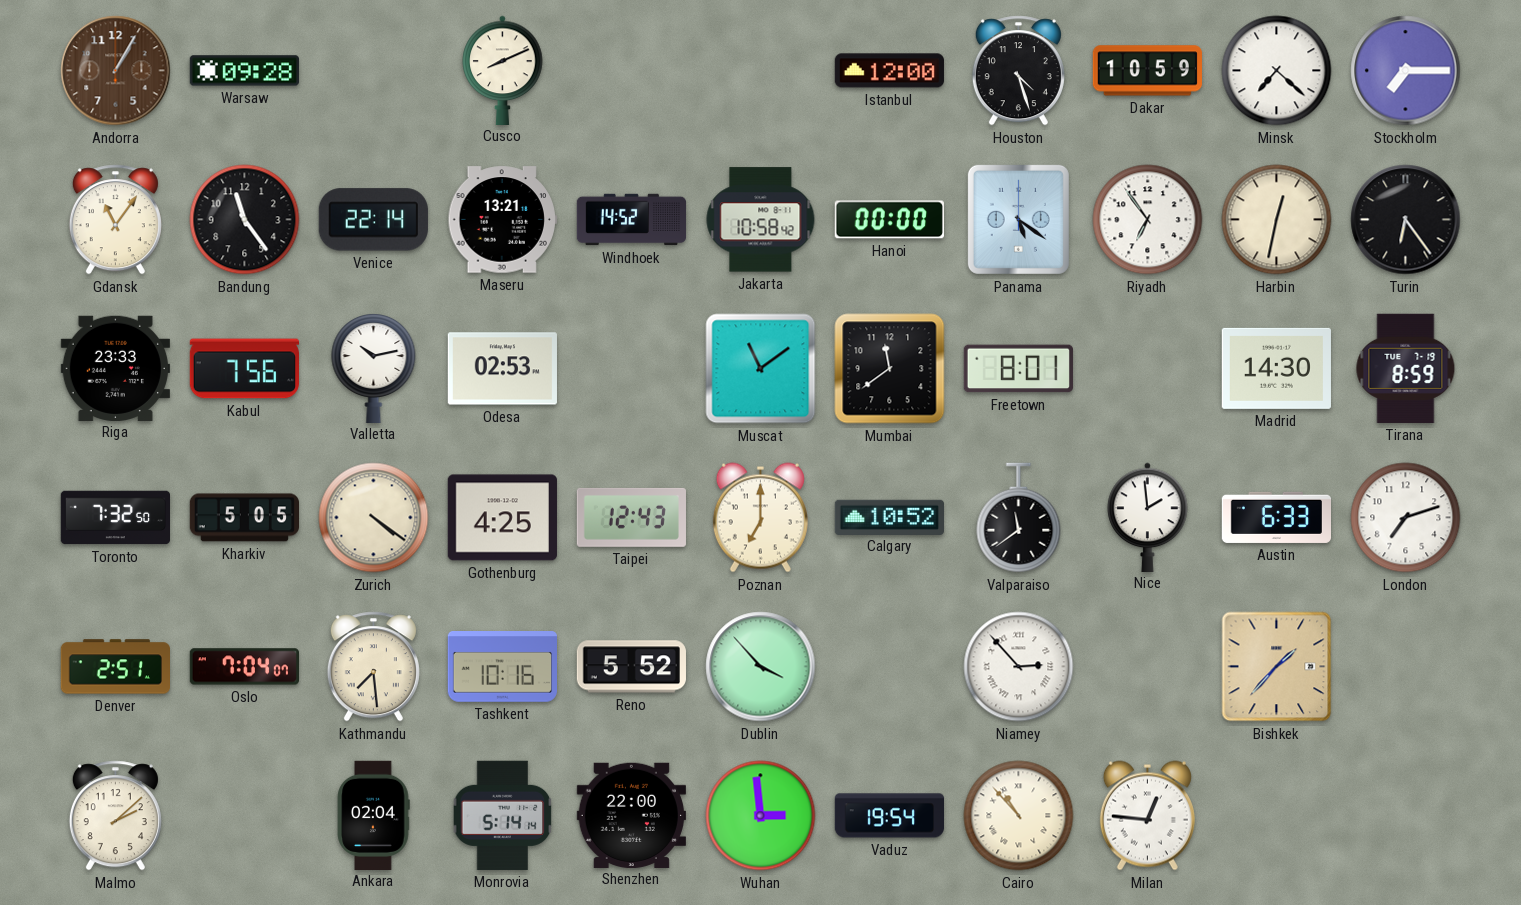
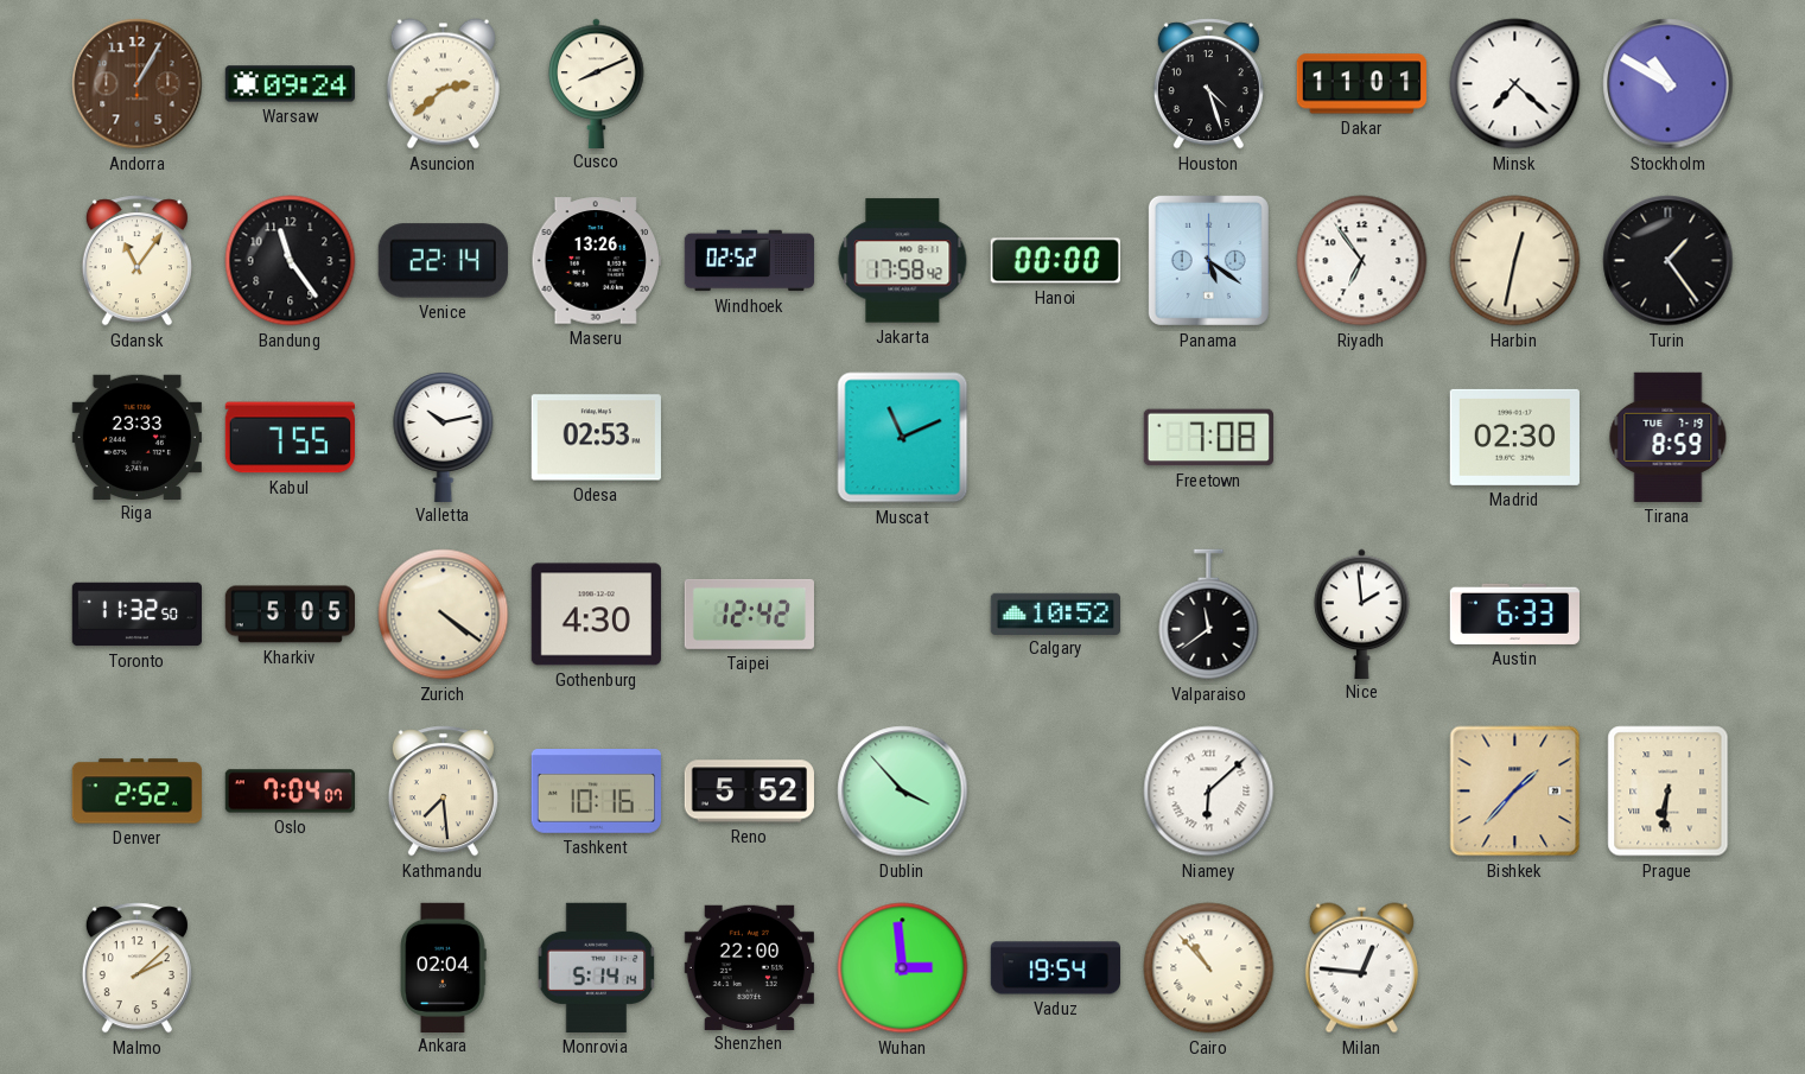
Warsaw: 09:28 -> 09:24
Asuncion: none -> 2:38
Istanbul: 12:00 -> none
Dakar: 10:59 -> 11:01
Stockholm: 7:15 -> 10:50
Maseru: 13:21 -> 13:26
Windhoek: 14:52 -> 02:52
Jakarta: 10:58 -> 17:58
Turin: 6:24 -> 1:24
Kabul: 7:56 -> 7:55
Muscat: 11:09 -> 11:11
Mumbai: 11:39 -> none
Freetown: 8:01 -> 7:08
Madrid: 14:30 -> 02:30
Toronto: 7:32 -> 11:32
Gothenburg: 4:25 -> 4:30
Taipei: 12:43 -> 12:42
Poznan: 7:00 -> none
London: 7:12 -> none
Denver: 2:51 -> 2:52
Niamey: 2:53 -> 6:08
Prague: none -> 6:31
